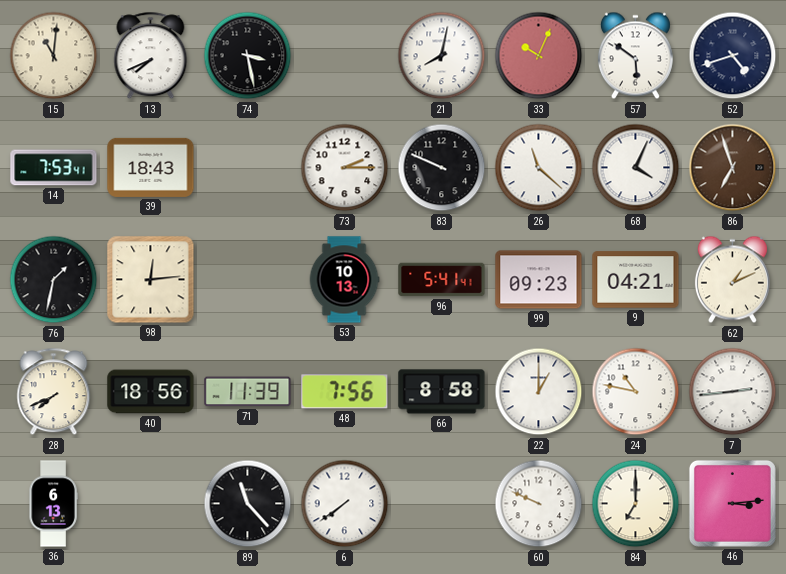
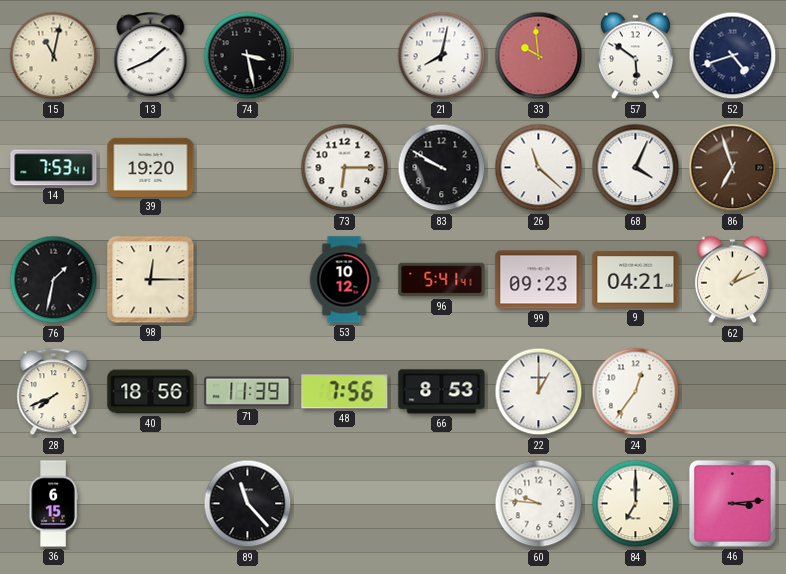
15: 11:01 -> 11:02
13: 7:41 -> 1:41
33: 10:04 -> 9:59
39: 18:43 -> 19:20
73: 2:15 -> 6:15
83: 9:49 -> 9:50
98: 12:14 -> 12:15
53: 10:13 -> 10:12
66: 8:58 -> 8:53
24: 10:47 -> 12:36
7: 2:44 -> none
36: 6:13 -> 6:15
6: 7:39 -> none
60: 9:49 -> 9:46
